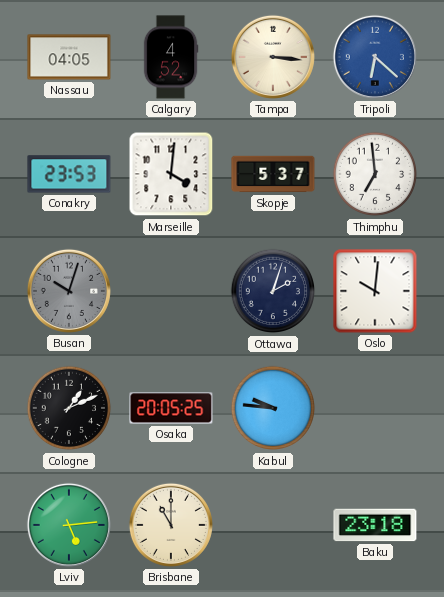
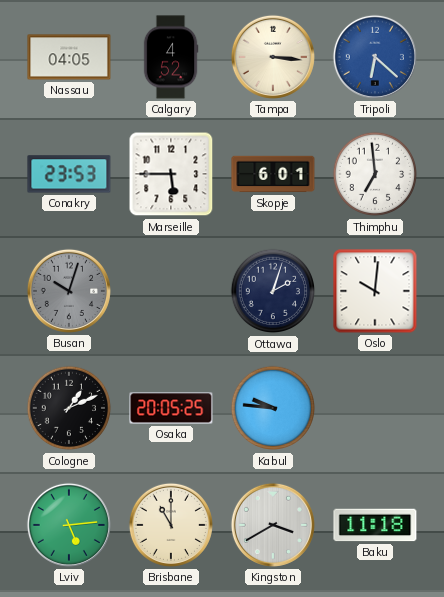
Marseille: 4:01 -> 5:45
Skopje: 5:37 -> 6:01
Kingston: none -> 3:40
Baku: 23:18 -> 11:18
